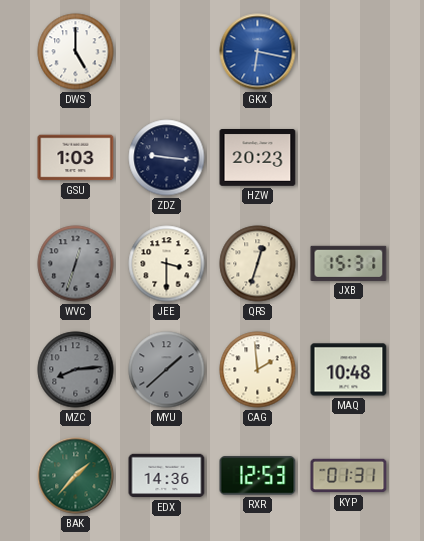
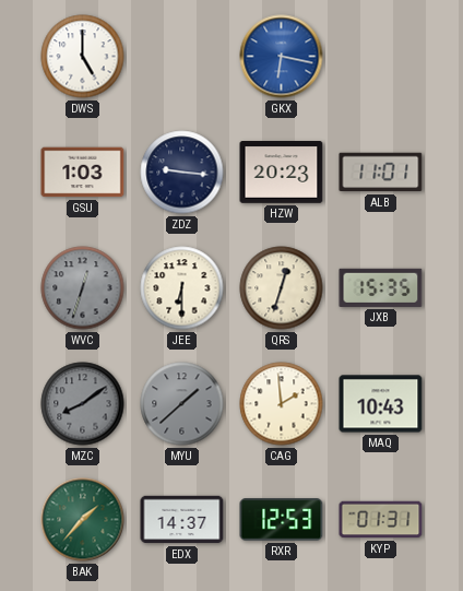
ALB: none -> 11:01
JEE: 3:30 -> 6:30
JXB: 15:31 -> 15:35
MZC: 8:14 -> 8:09
MAQ: 10:48 -> 10:43
EDX: 14:36 -> 14:37
